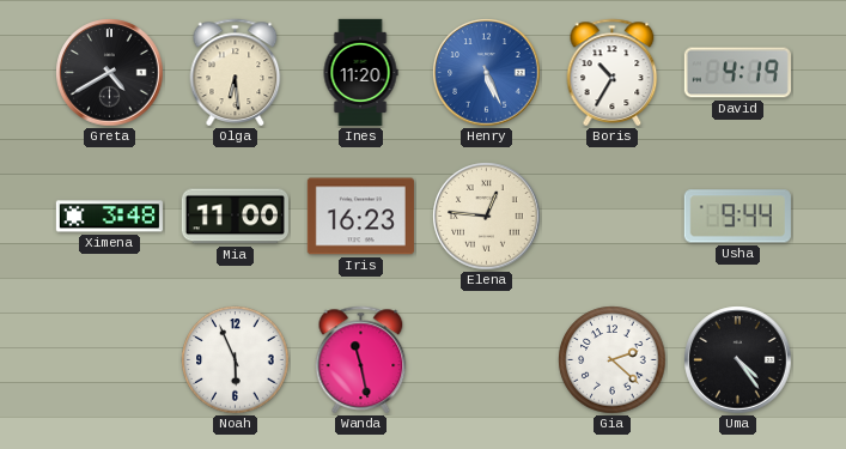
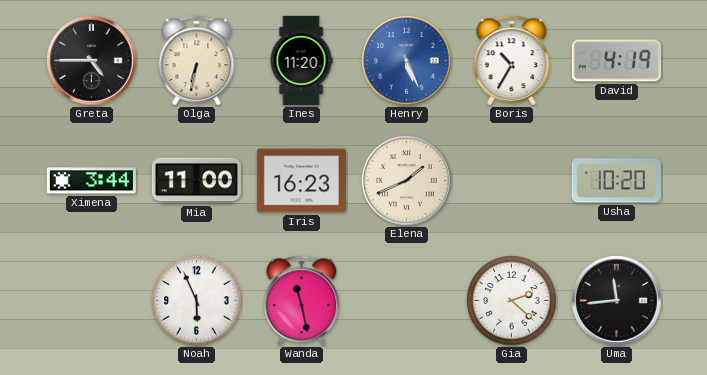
Greta: 4:40 -> 4:45
Olga: 6:29 -> 6:32
Ximena: 3:48 -> 3:44
Elena: 12:46 -> 1:41
Usha: 9:44 -> 10:20
Uma: 4:24 -> 11:44
